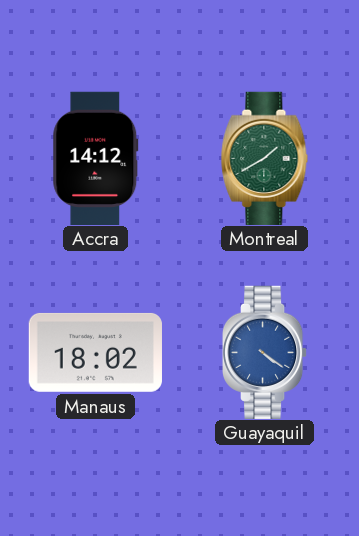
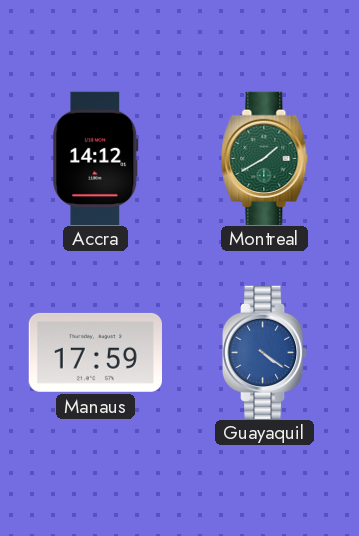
Manaus: 18:02 -> 17:59
